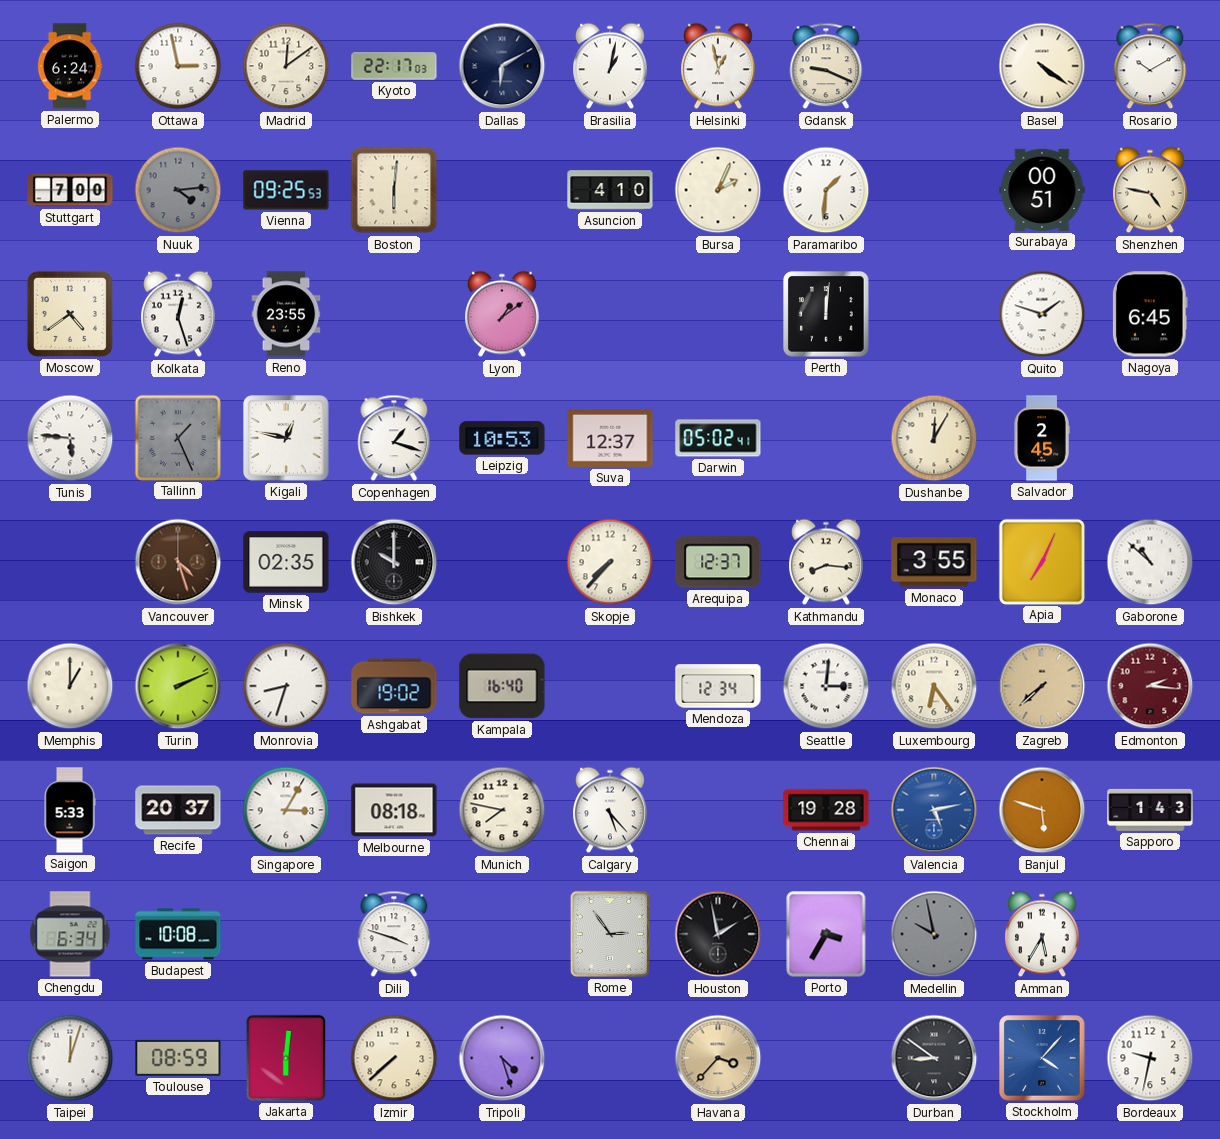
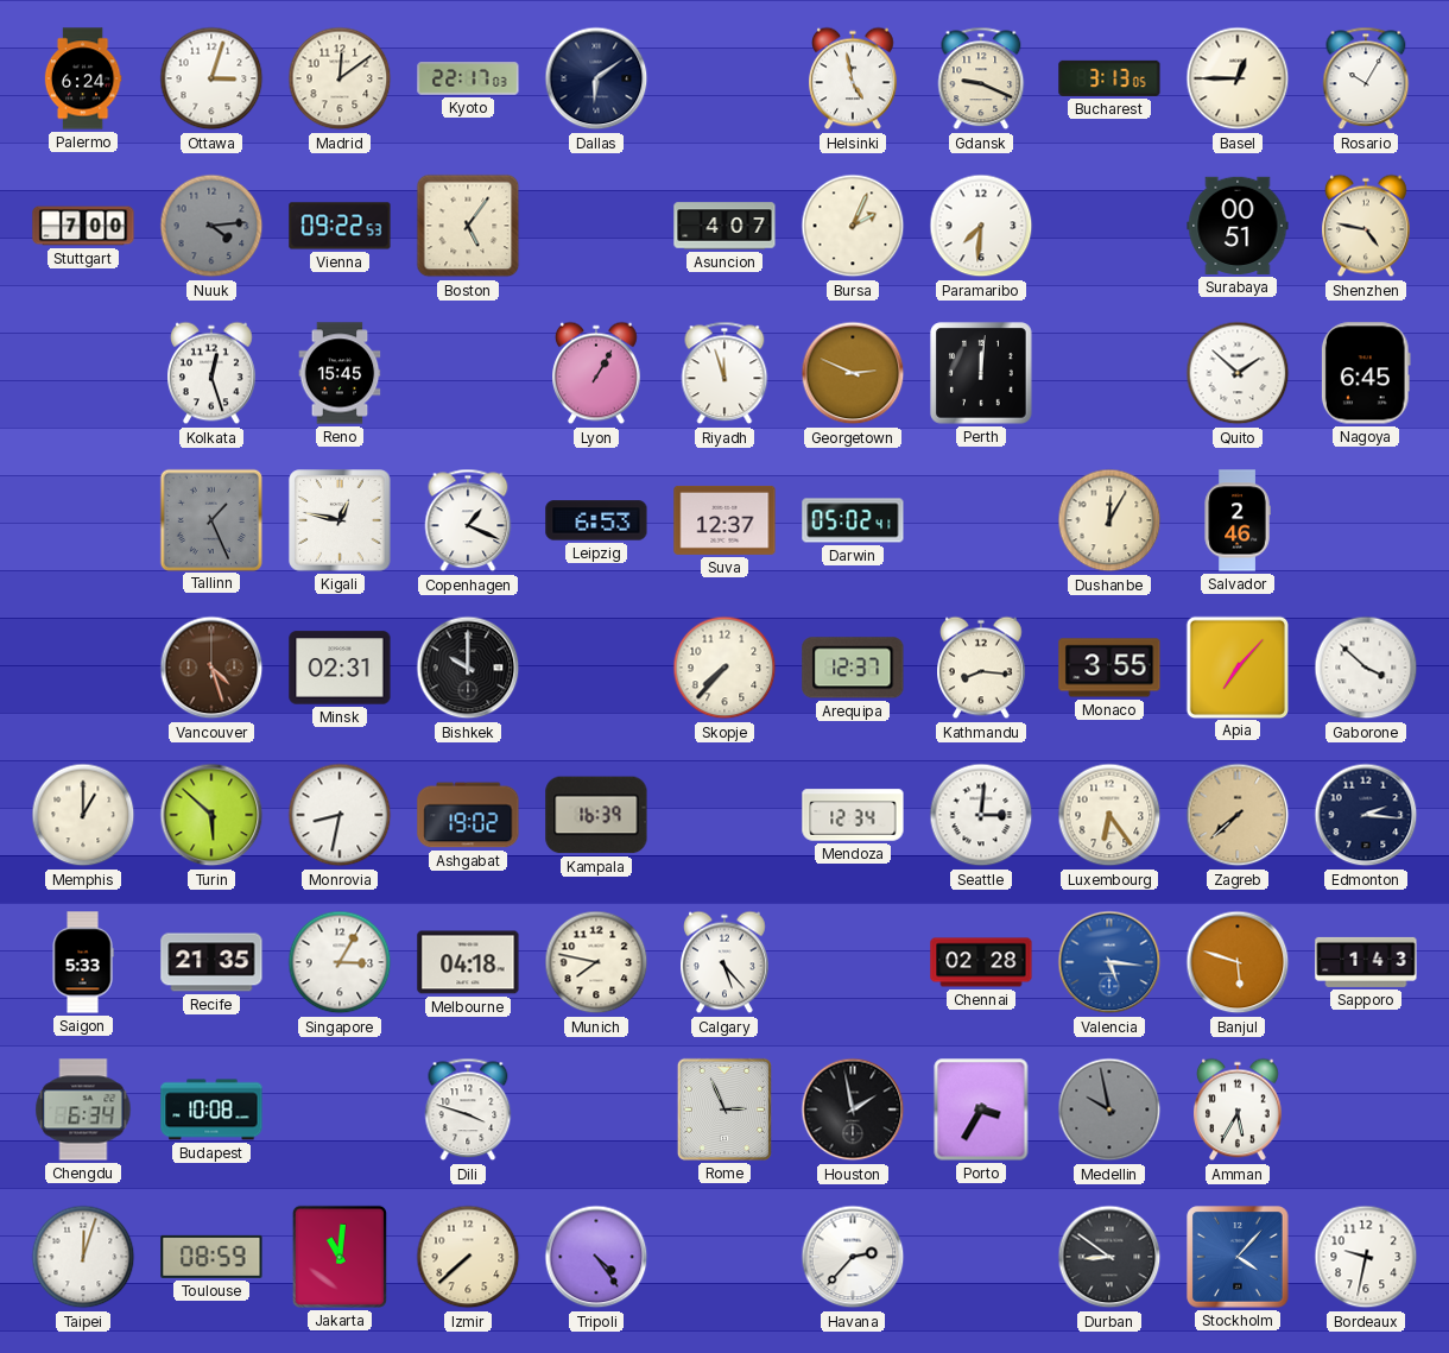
Ottawa: 2:58 -> 3:03
Dallas: 6:10 -> 6:09
Brasilia: 1:02 -> none
Helsinki: 12:58 -> 4:58
Bucharest: none -> 3:13
Basel: 4:21 -> 12:45
Rosario: 10:10 -> 10:05
Vienna: 09:25 -> 09:22
Boston: 6:01 -> 5:06
Asuncion: 4:10 -> 4:07
Paramaribo: 1:31 -> 7:31
Moscow: 4:39 -> none
Reno: 23:55 -> 15:45
Lyon: 1:09 -> 1:05
Riyadh: none -> 11:57
Georgetown: none -> 2:49
Quito: 1:48 -> 1:52
Tunis: 5:46 -> none
Copenhagen: 1:18 -> 1:19
Leipzig: 10:53 -> 6:53
Salvador: 2:45 -> 2:46
Minsk: 02:35 -> 02:31
Apia: 7:04 -> 7:07
Gaborone: 10:52 -> 3:52
Turin: 2:11 -> 5:52
Monrovia: 8:33 -> 8:32
Kampala: 16:40 -> 16:39
Edmonton dial: burgundy -> navy
Recife: 20:37 -> 21:35
Melbourne: 08:18 -> 04:18
Chennai: 19:28 -> 02:28
Valencia: 5:13 -> 5:16
Rome: 2:54 -> 2:56
Jakarta: 6:01 -> 11:01
Tripoli: 4:27 -> 4:24
Havana: 3:37 -> 2:37
Havana dial: champagne -> white
